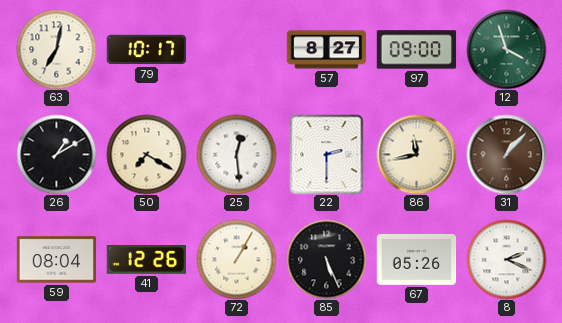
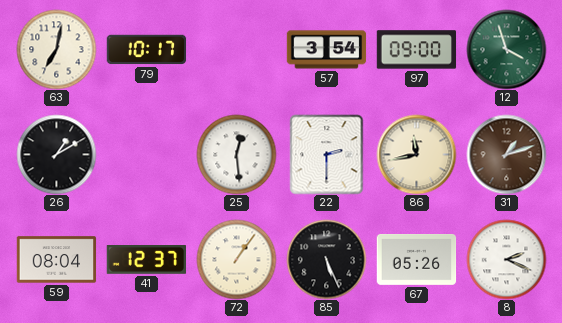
57: 8:27 -> 3:54
50: 7:20 -> none
31: 1:07 -> 1:12
41: 12:26 -> 12:37
72: 1:05 -> 1:06
